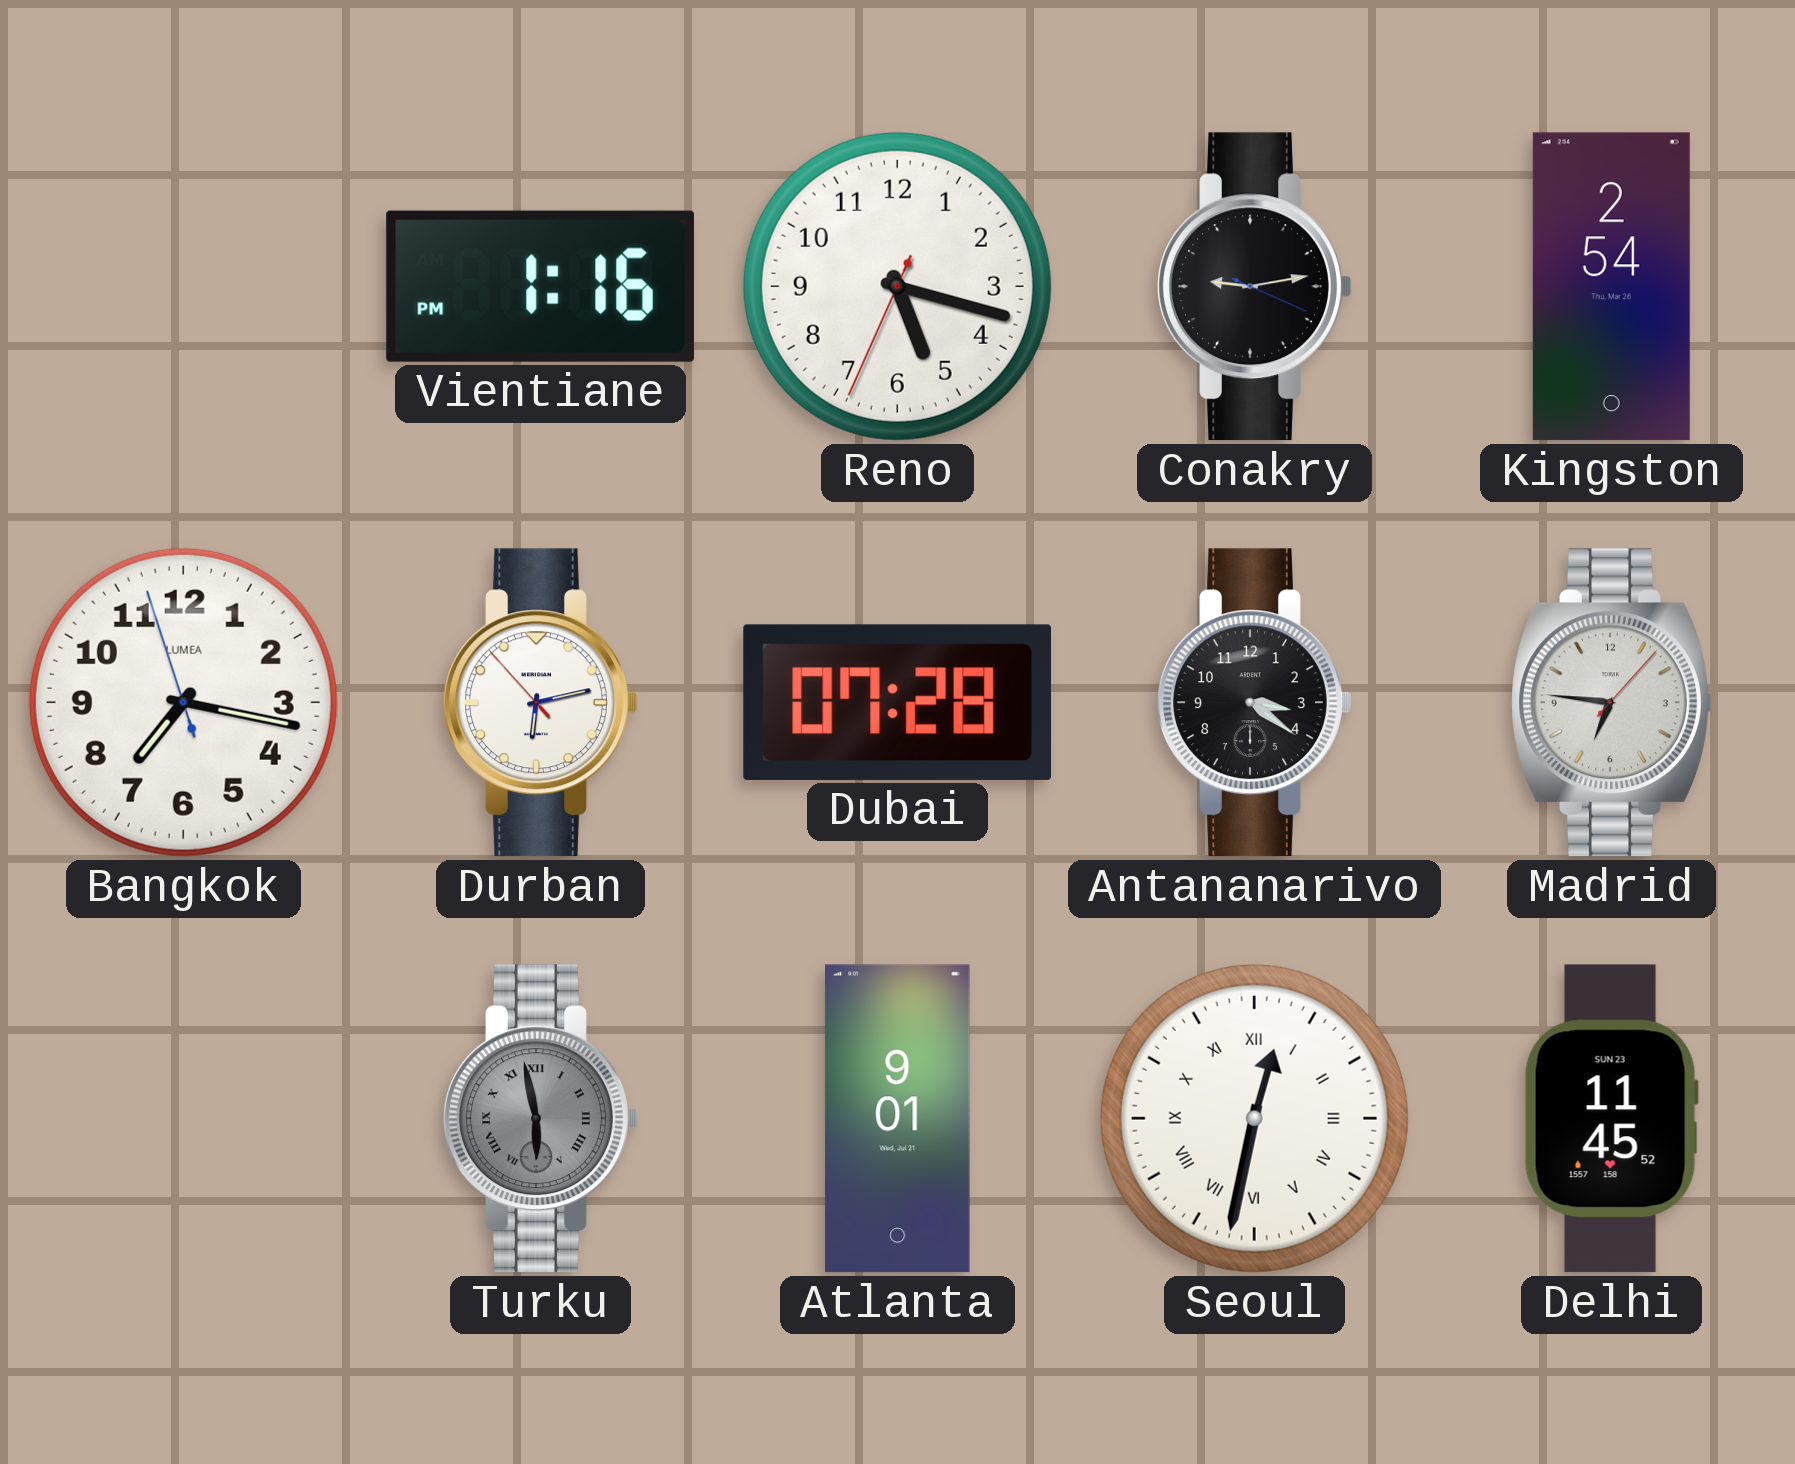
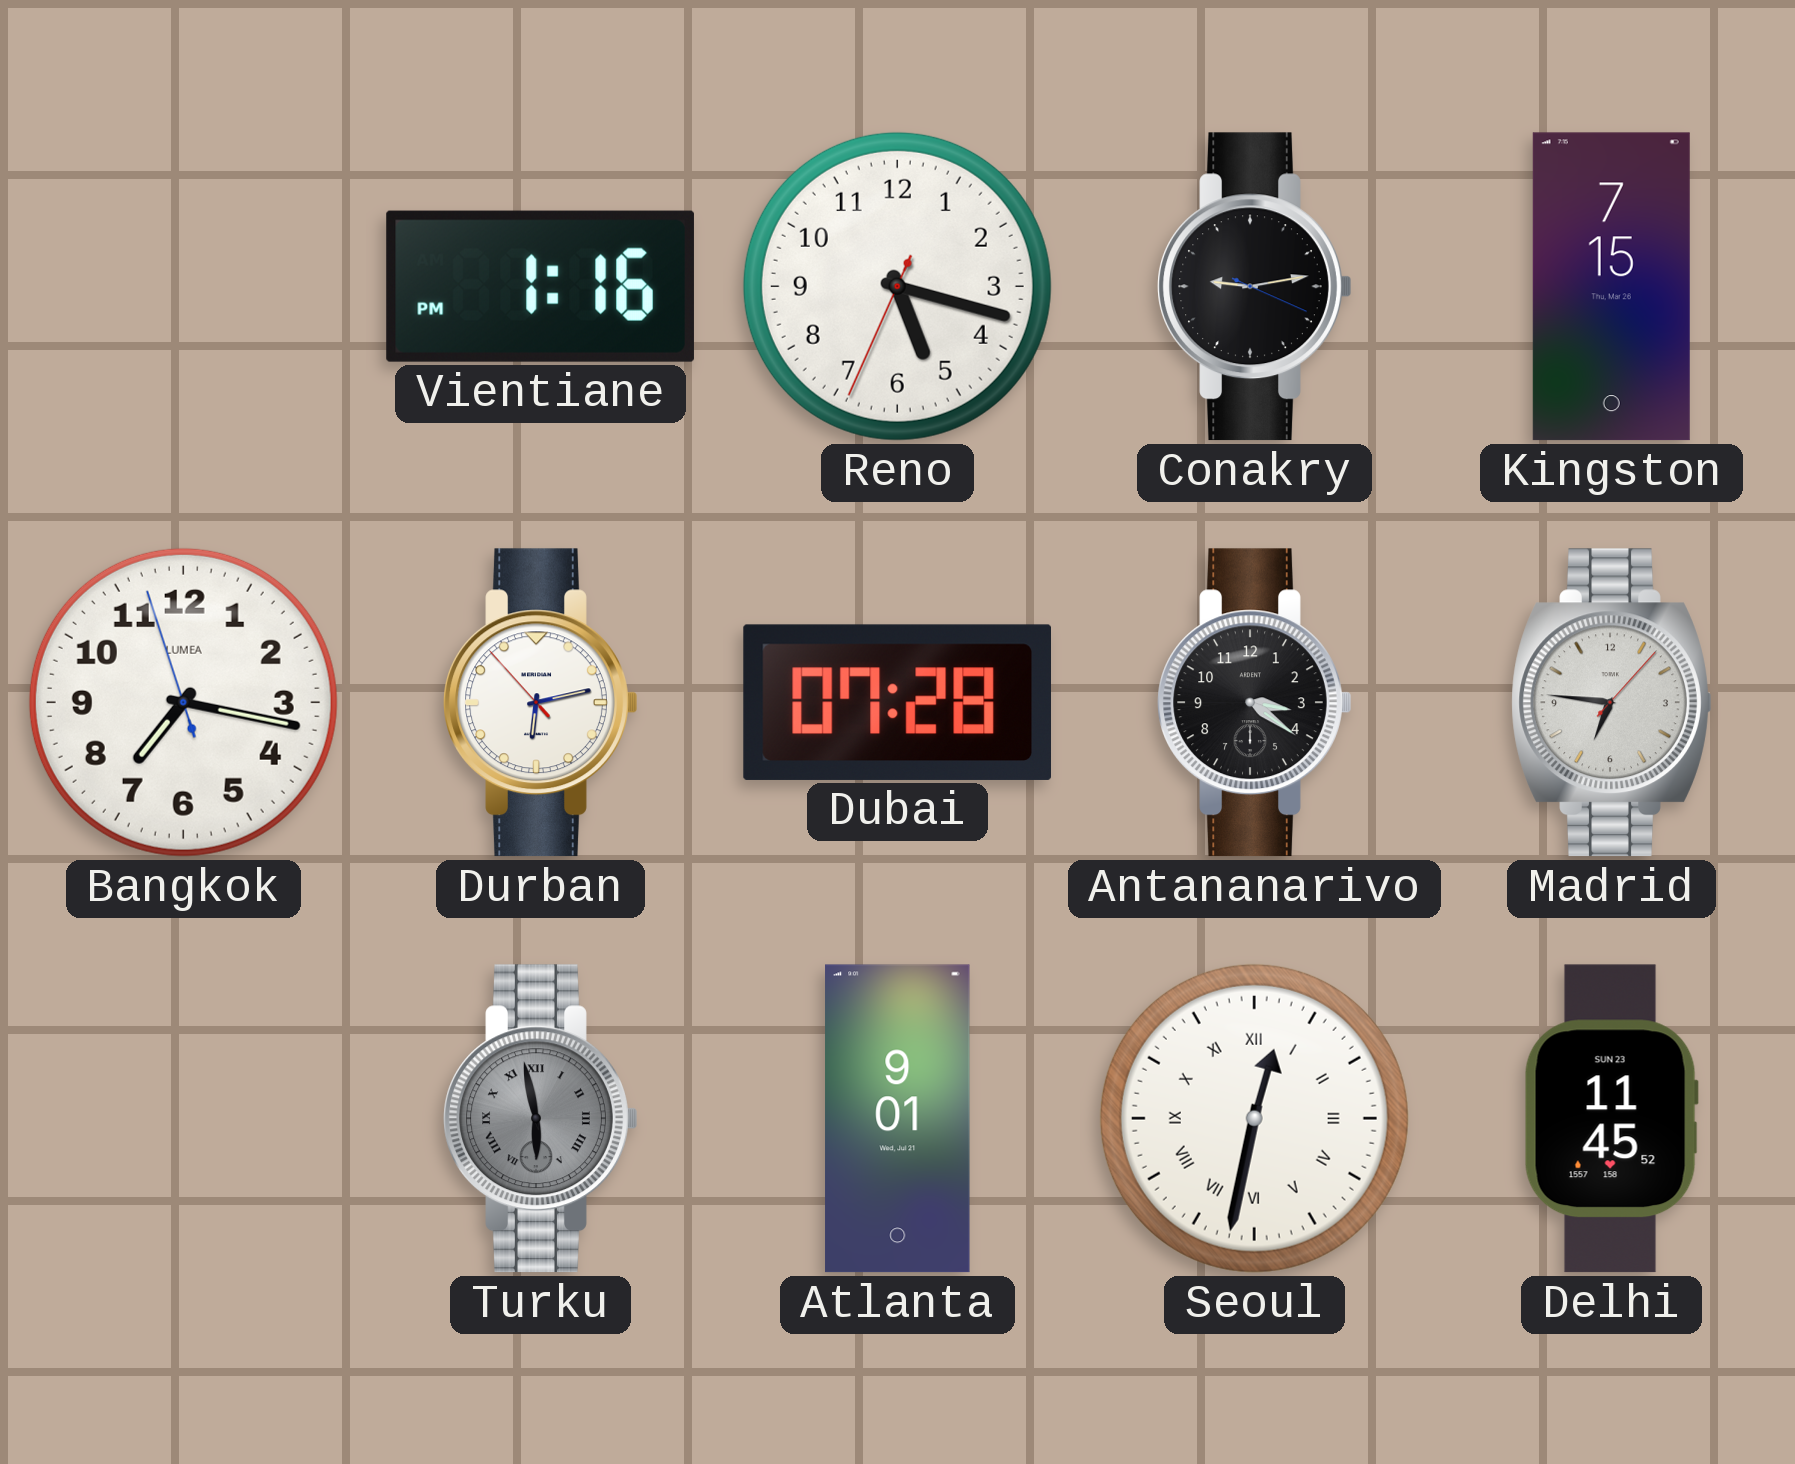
Kingston: 2:54 -> 7:15
